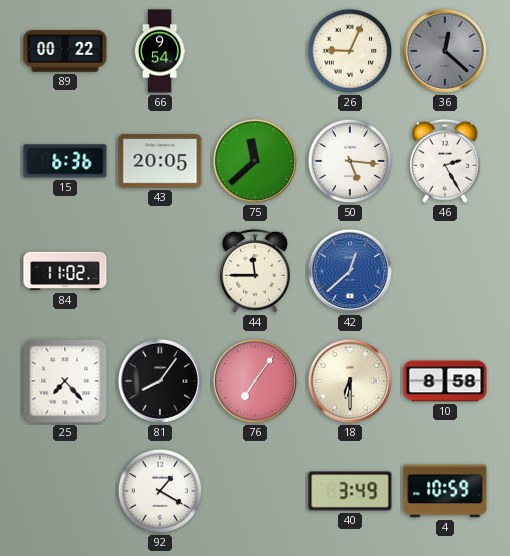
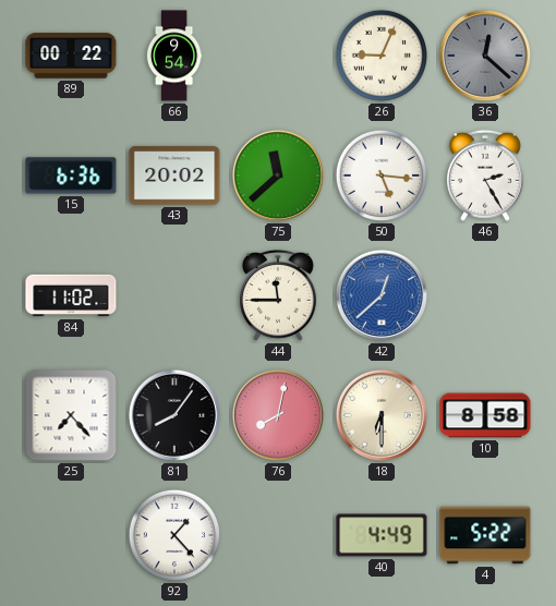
43: 20:05 -> 20:02
76: 7:06 -> 8:02
92: 1:20 -> 1:23
40: 3:49 -> 4:49
4: 10:59 -> 5:22
